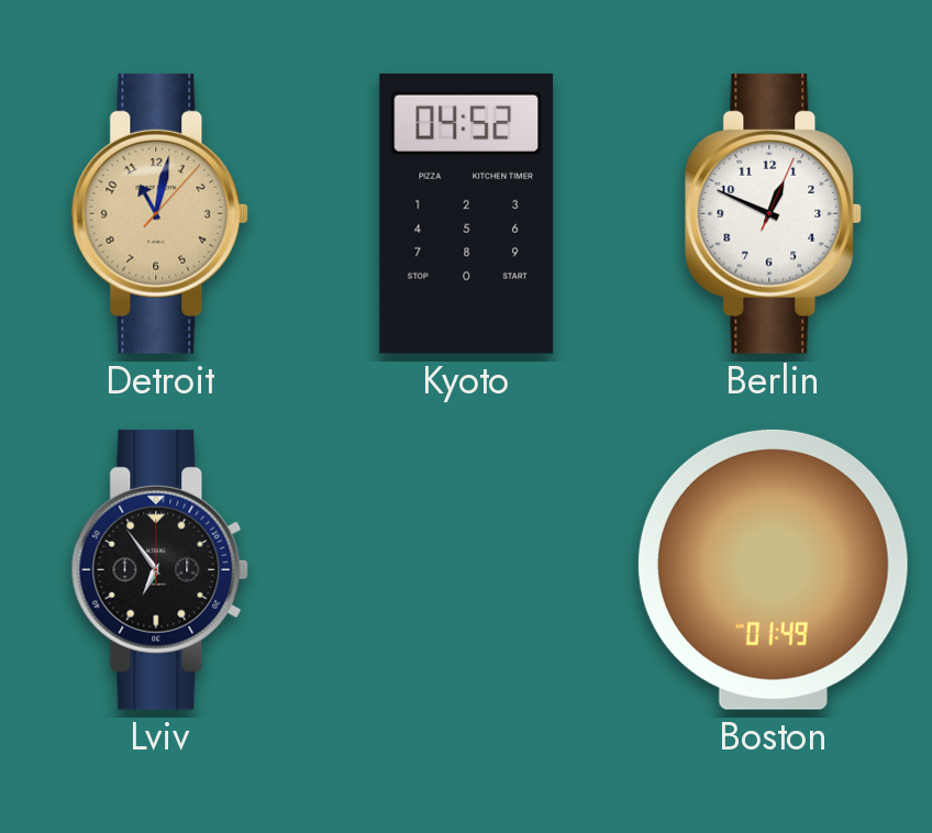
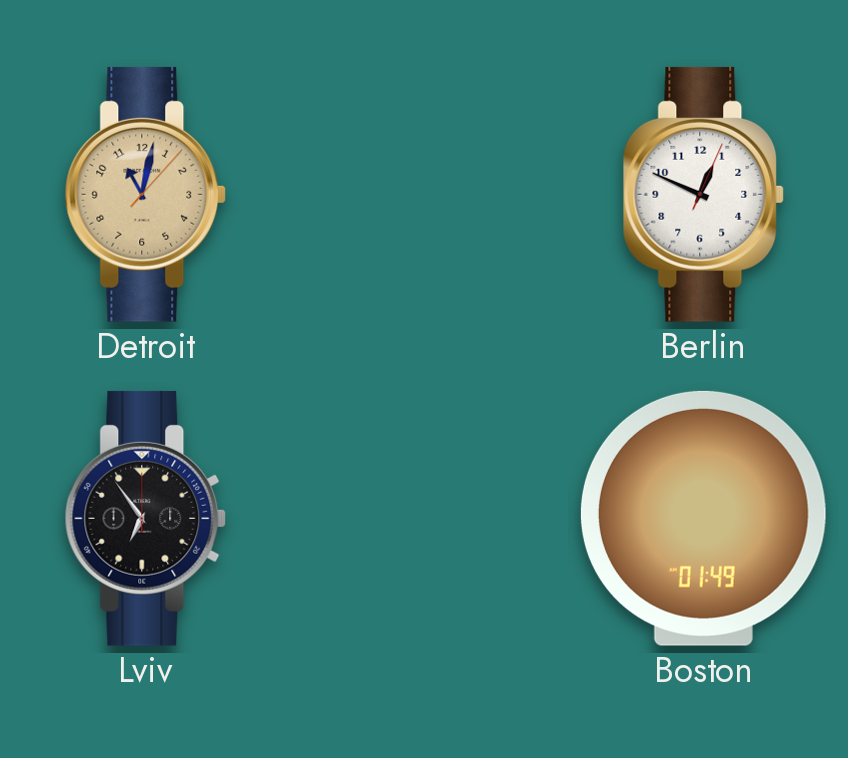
Kyoto: 04:52 -> none
